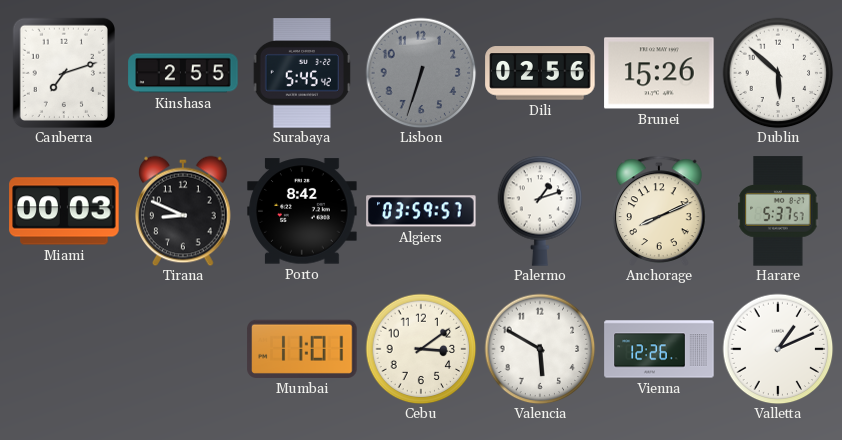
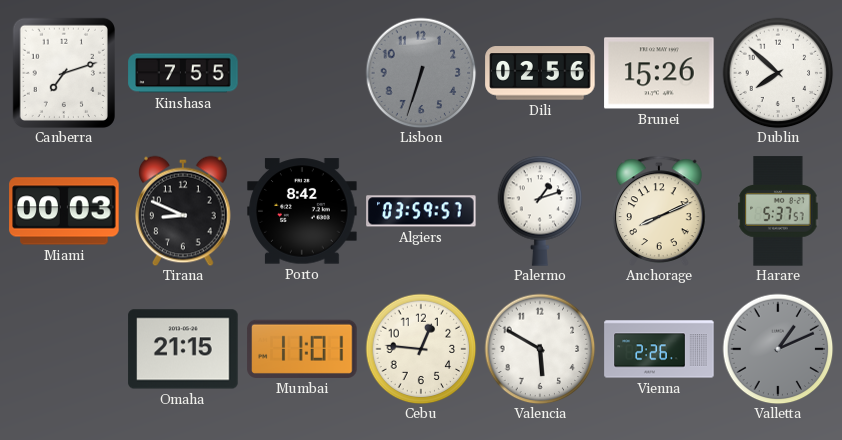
Kinshasa: 2:55 -> 7:55
Surabaya: 5:45 -> none
Dublin: 5:52 -> 7:52
Omaha: none -> 21:15
Cebu: 3:09 -> 12:46
Vienna: 12:26 -> 2:26
Valletta dial: white -> grey
